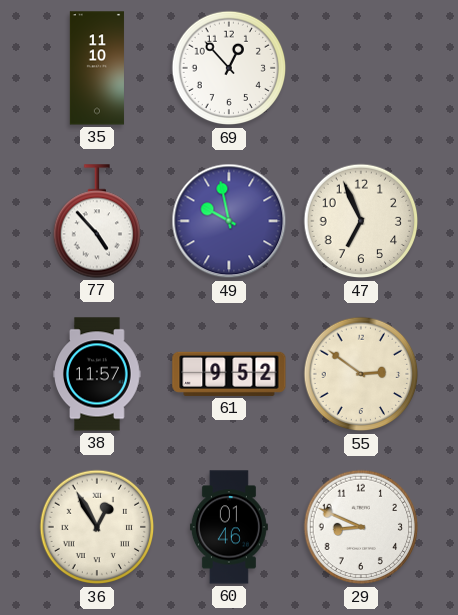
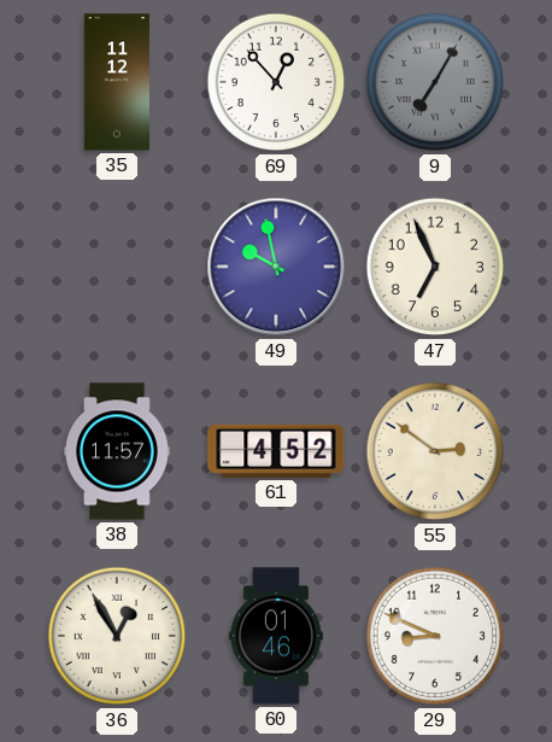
35: 11:10 -> 11:12
9: none -> 7:05
77: 4:53 -> none
61: 9:52 -> 4:52
